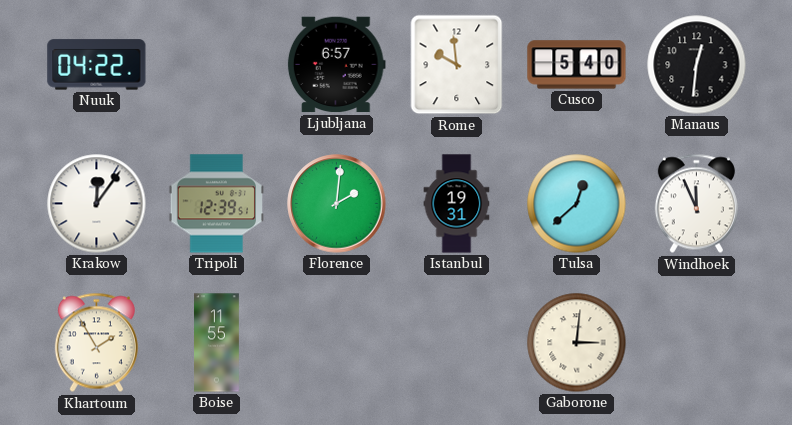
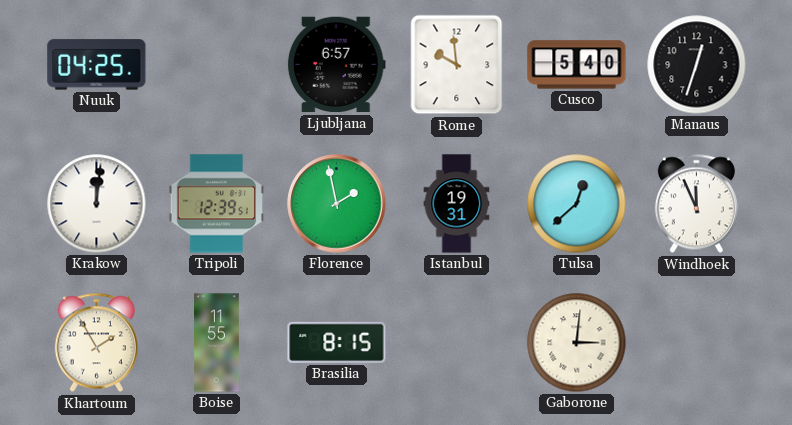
Nuuk: 04:22 -> 04:25
Manaus: 12:31 -> 12:33
Krakow: 12:06 -> 12:01
Florence: 2:01 -> 1:58
Brasilia: none -> 8:15
